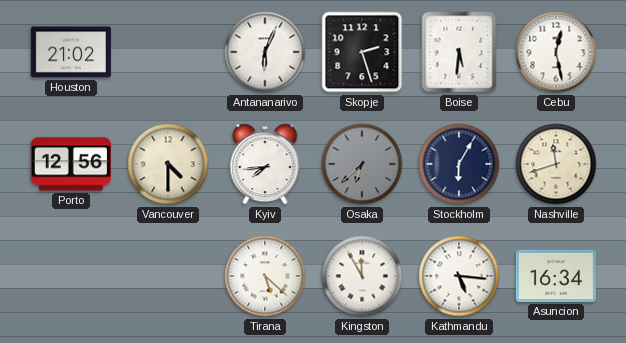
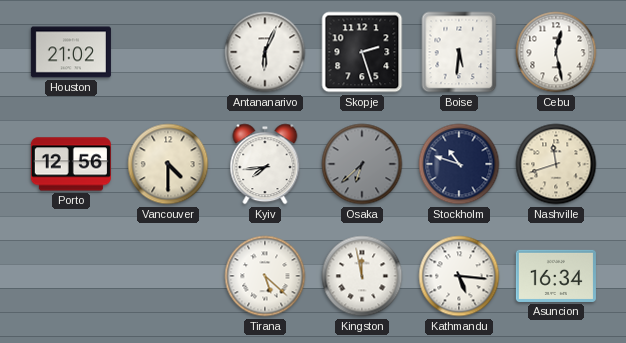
Stockholm: 6:05 -> 10:48
Kingston: 11:55 -> 11:58
